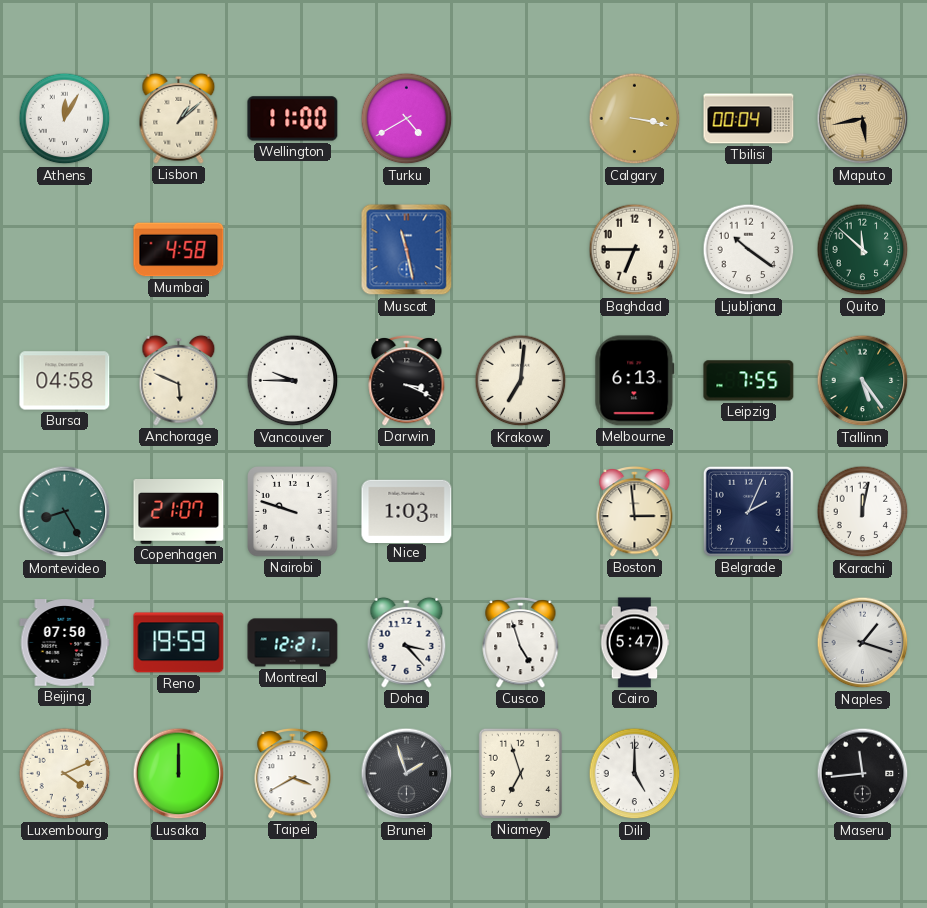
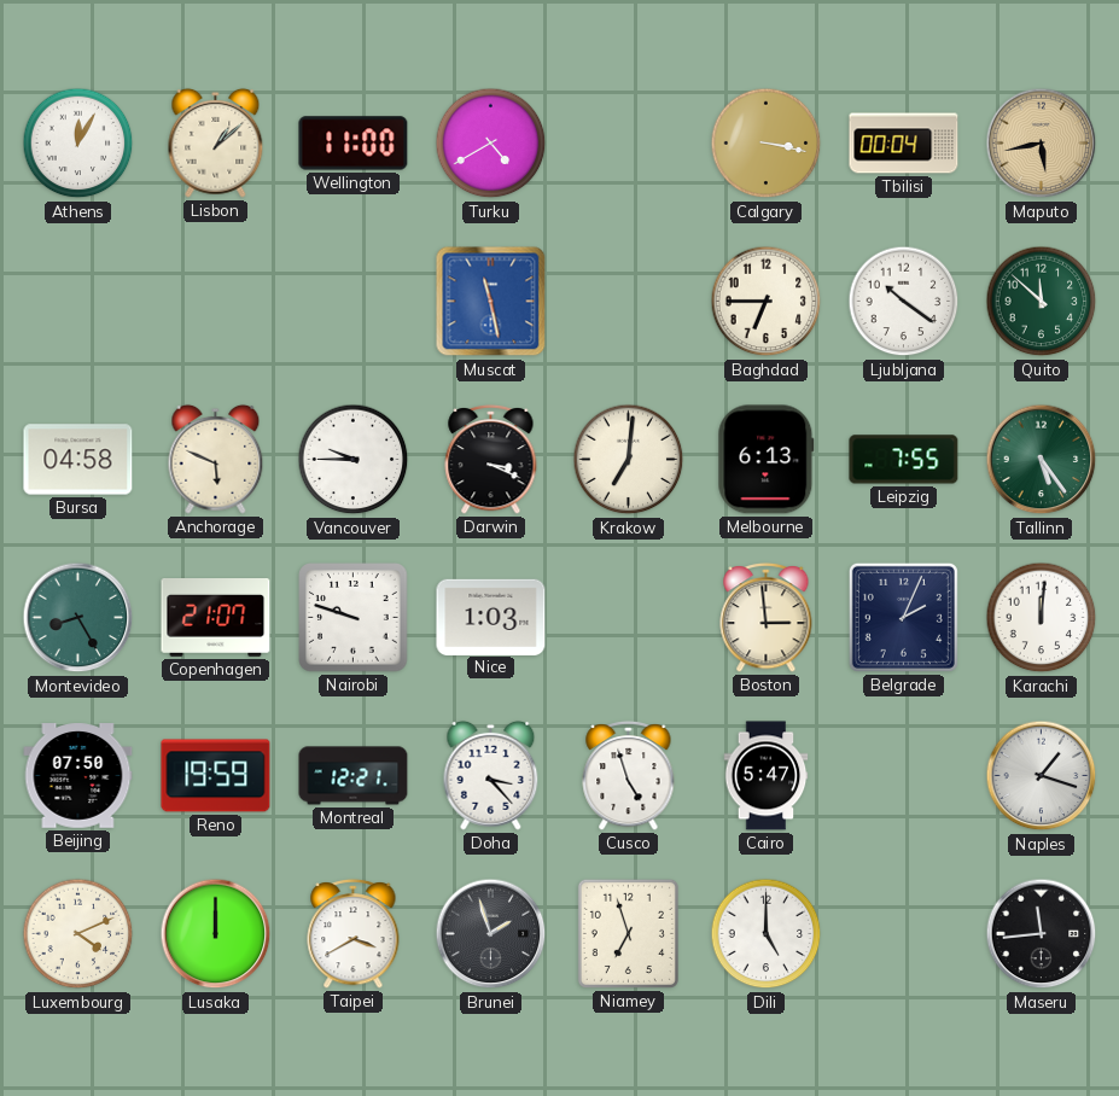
Mumbai: 4:58 -> none
Karachi: 12:02 -> 12:01
